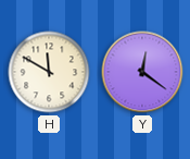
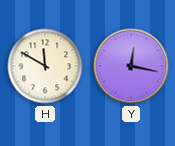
Y: 12:21 -> 12:17
